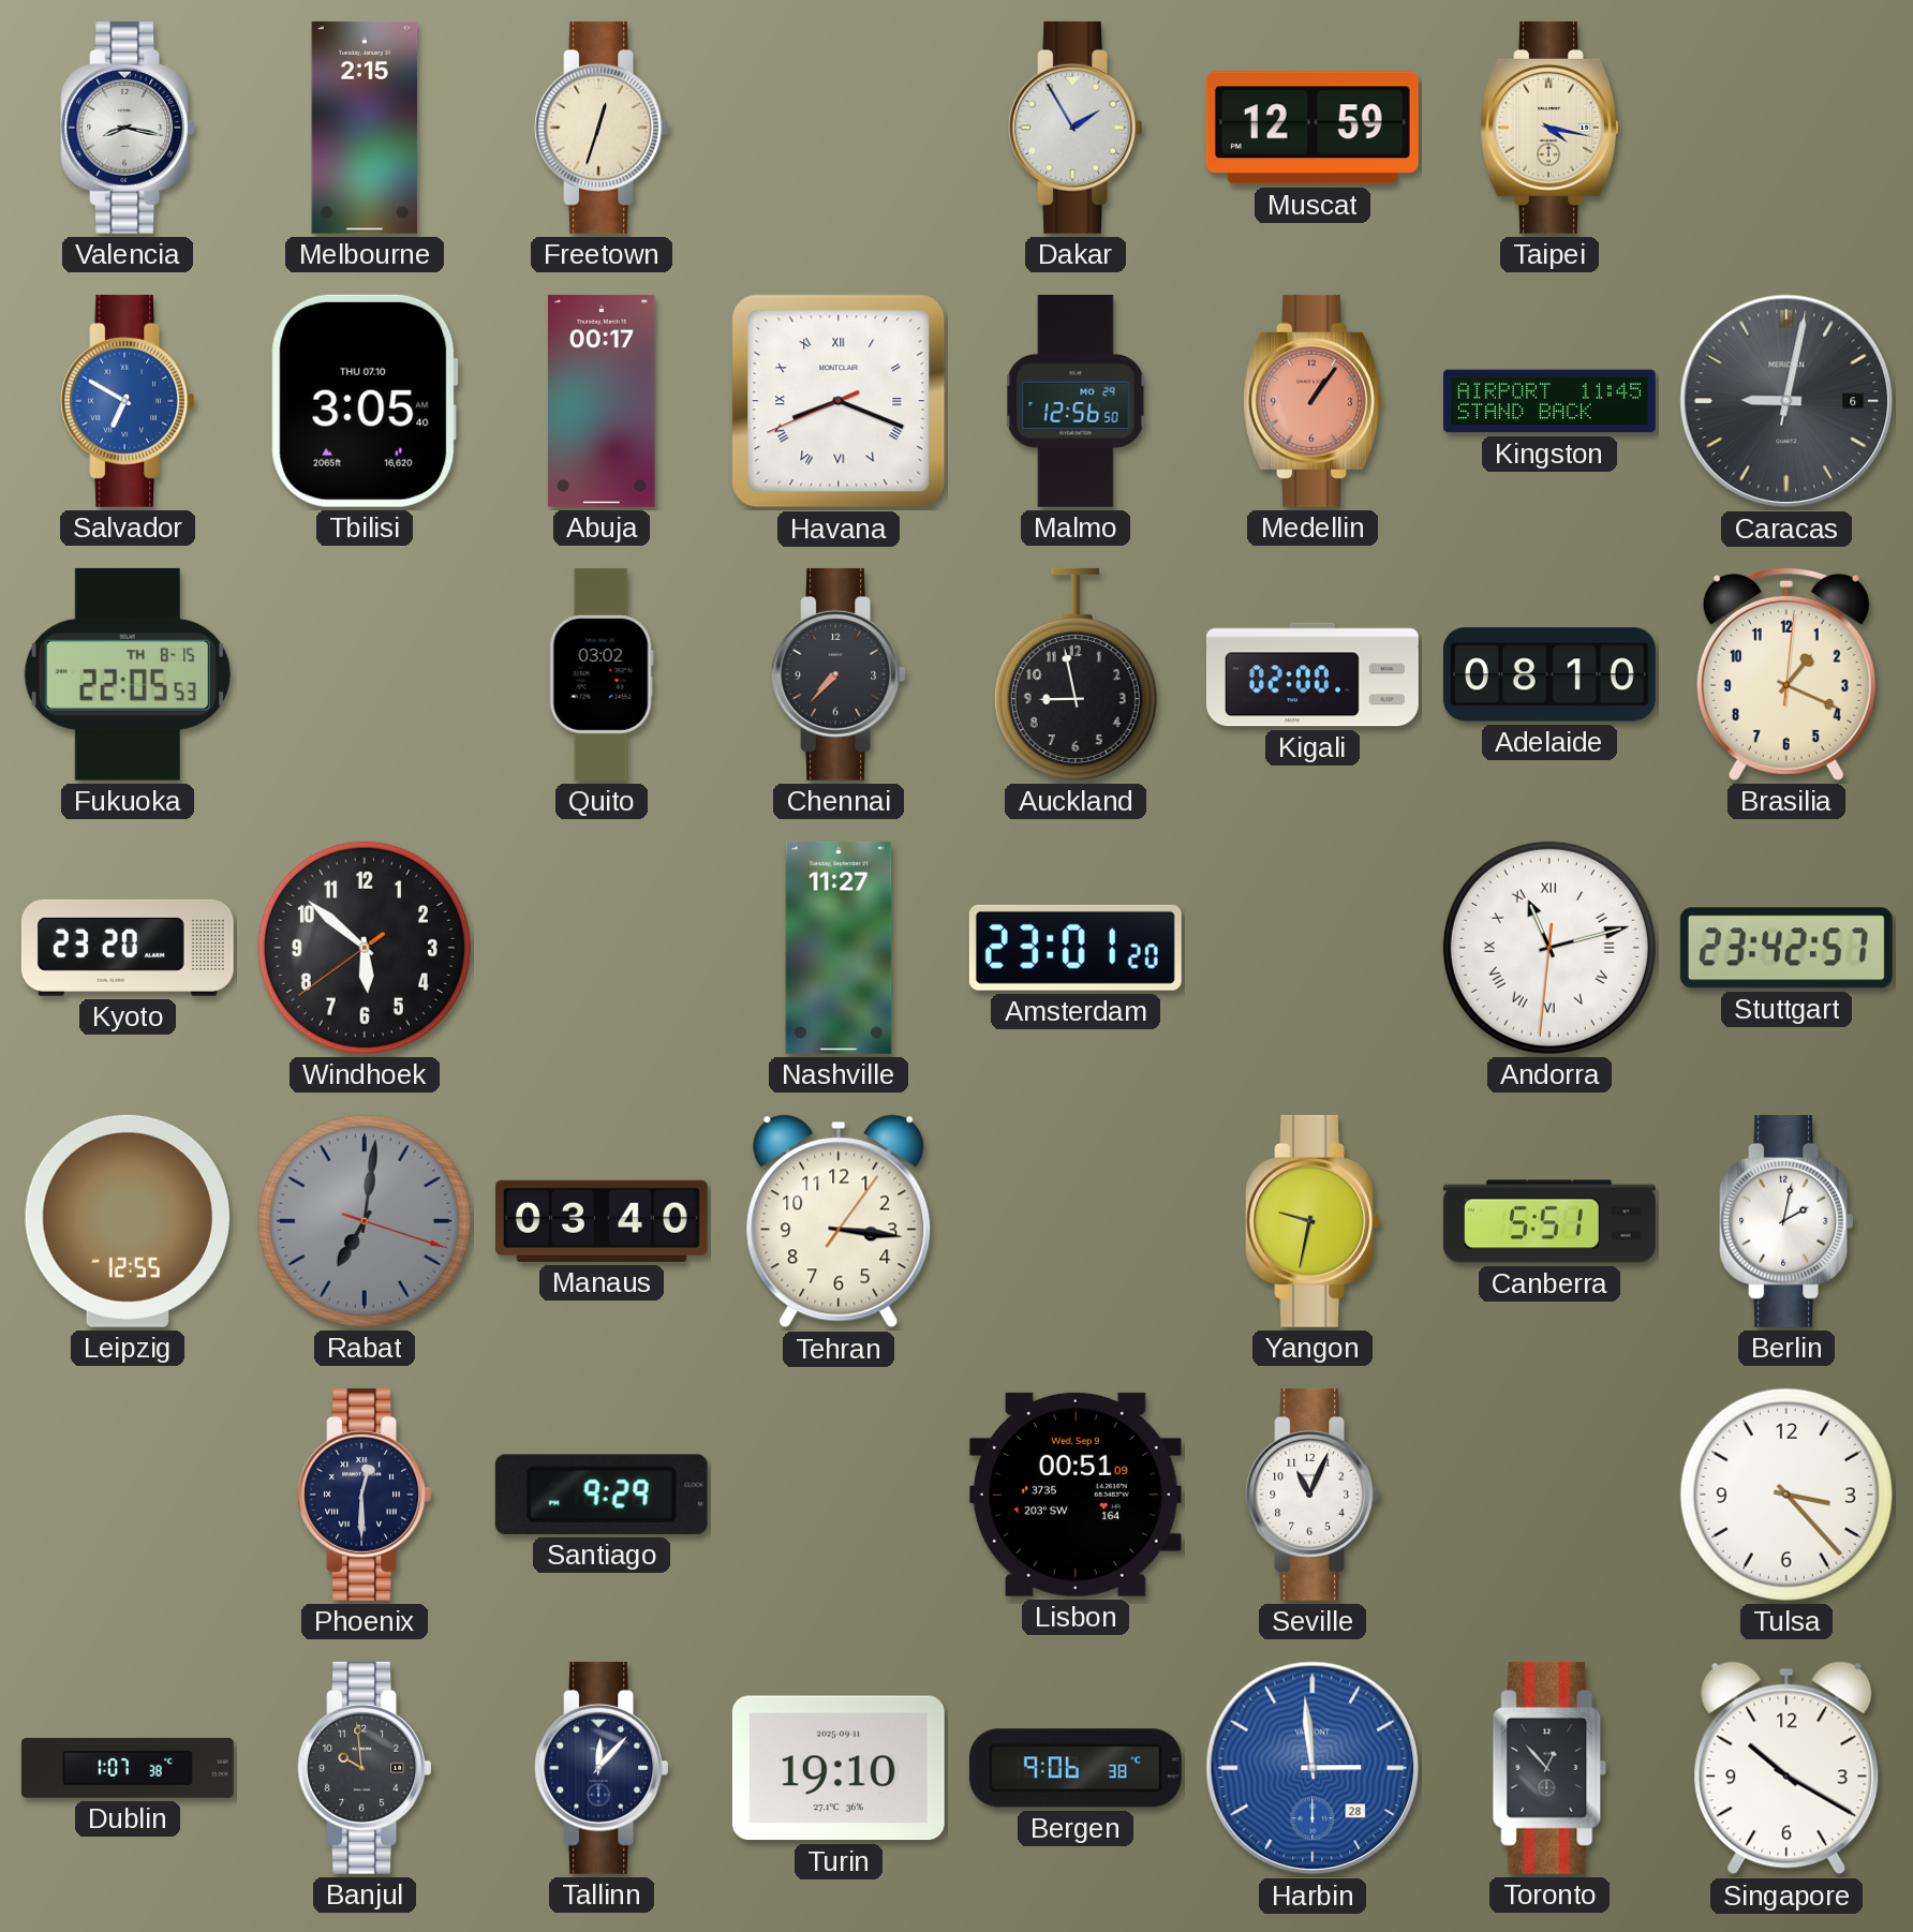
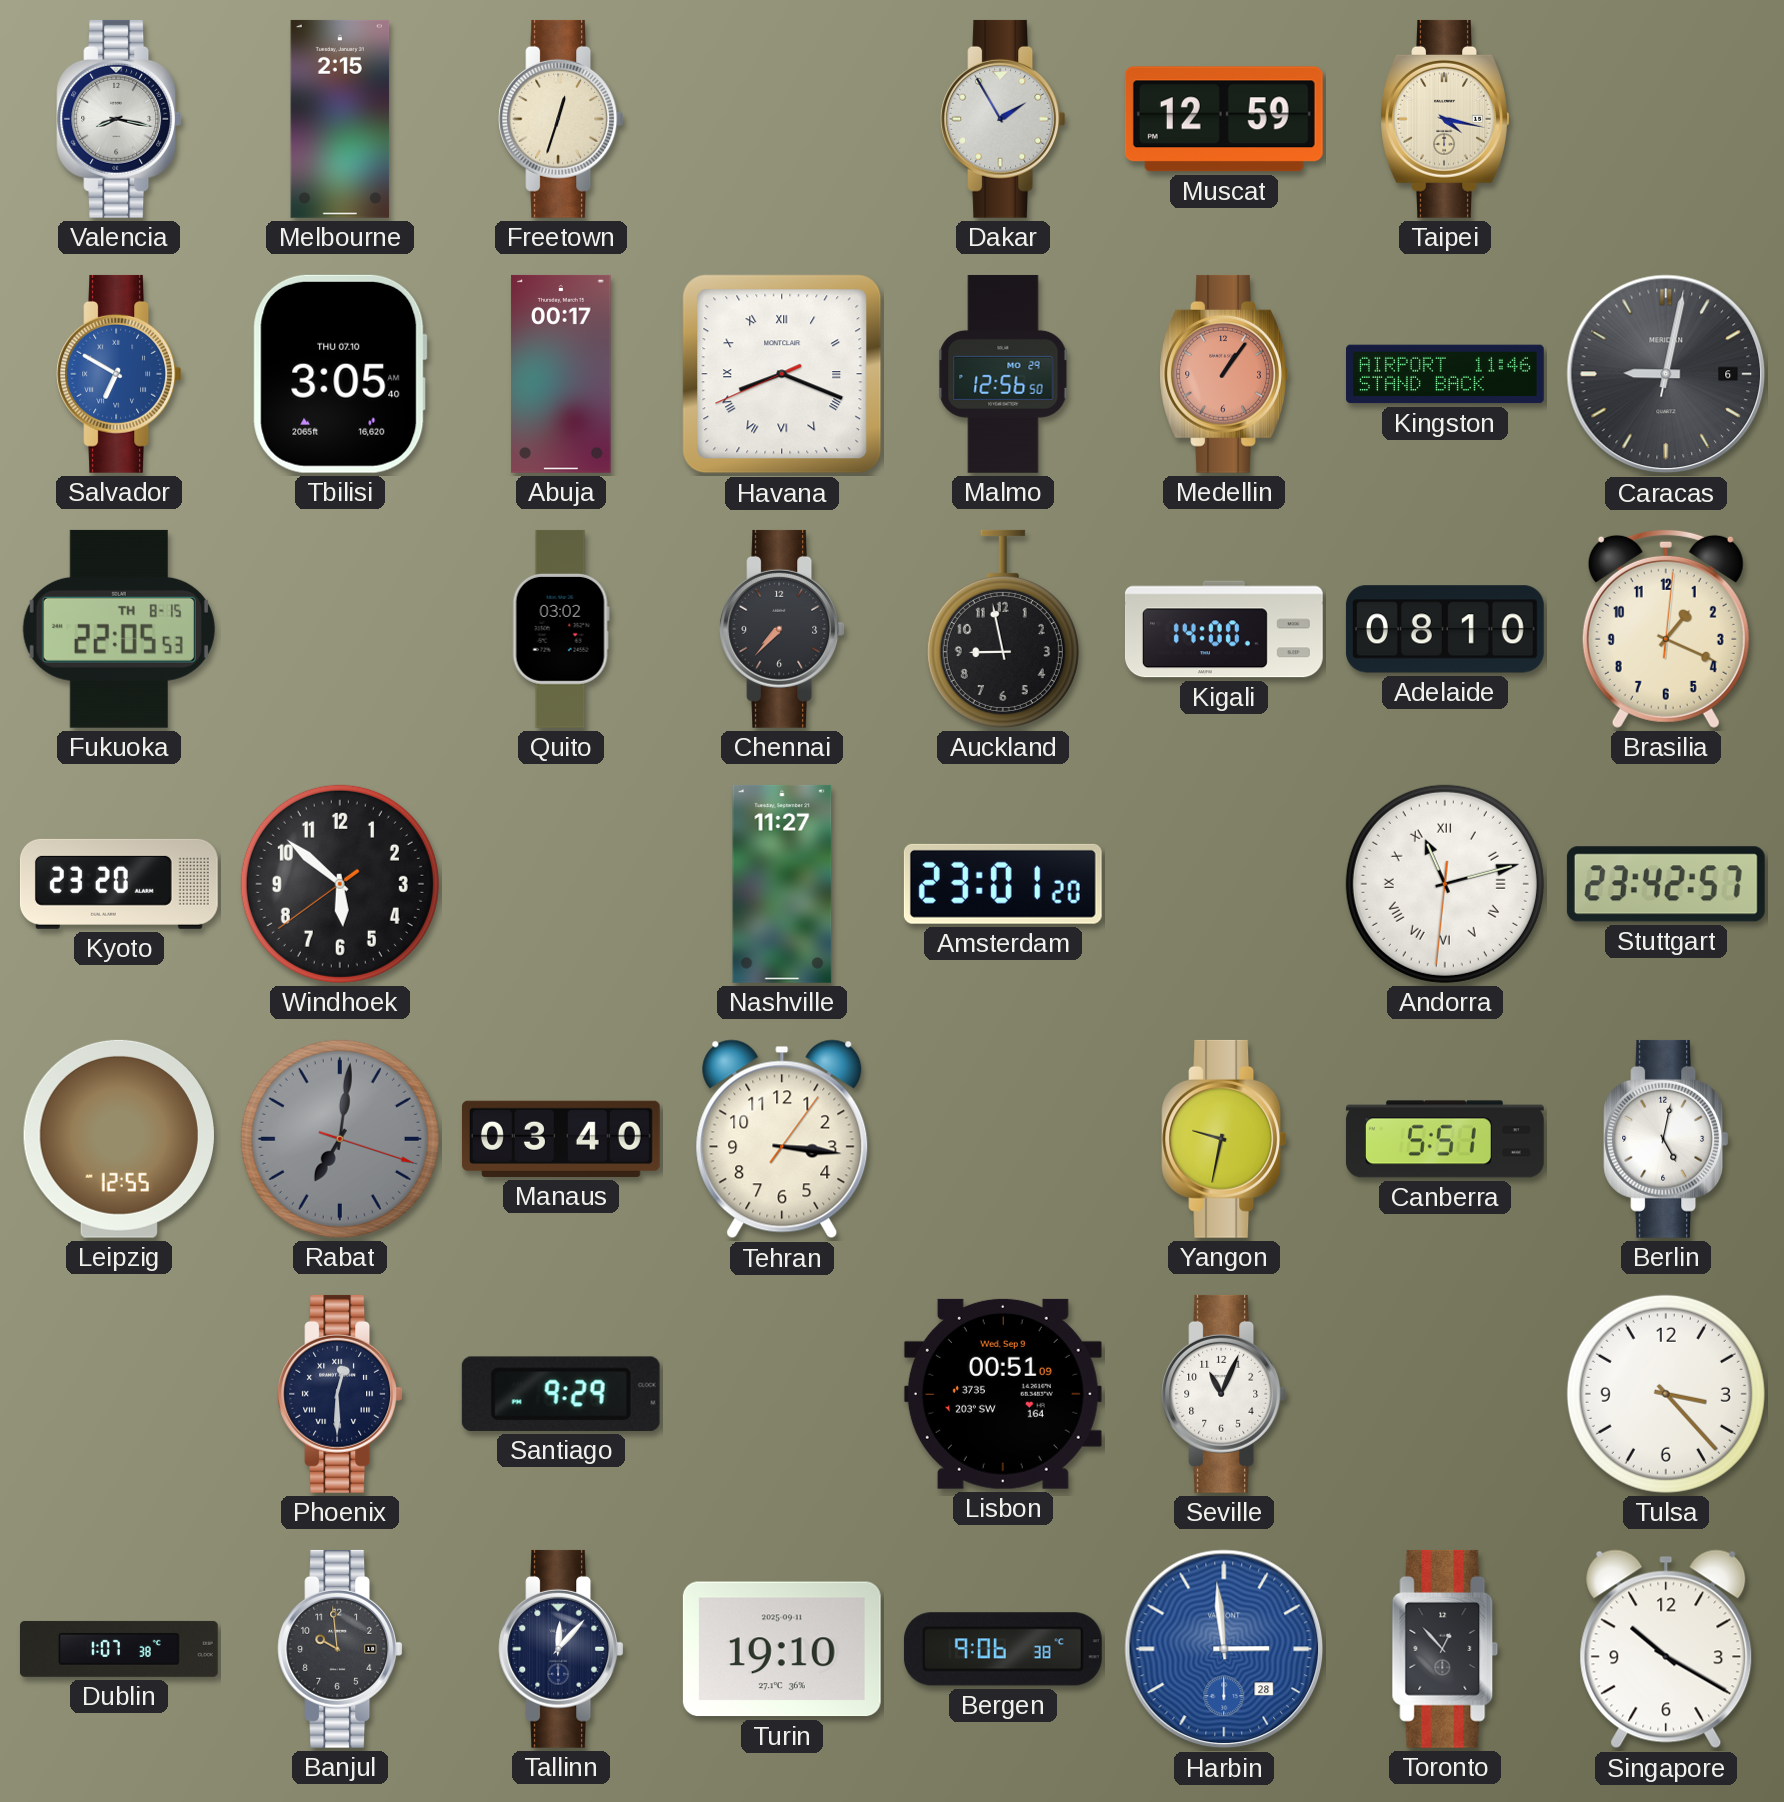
Kingston: 11:45 -> 11:46
Kigali: 02:00 -> 14:00
Berlin: 2:02 -> 5:02
